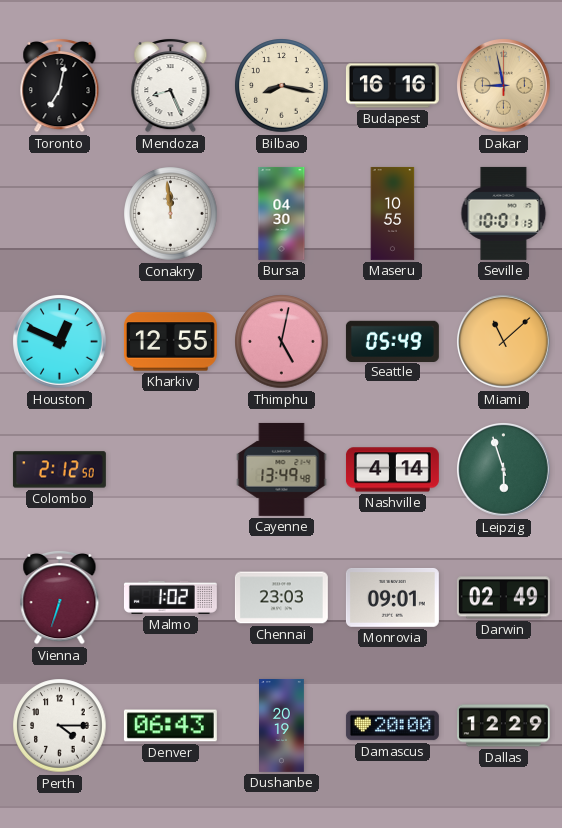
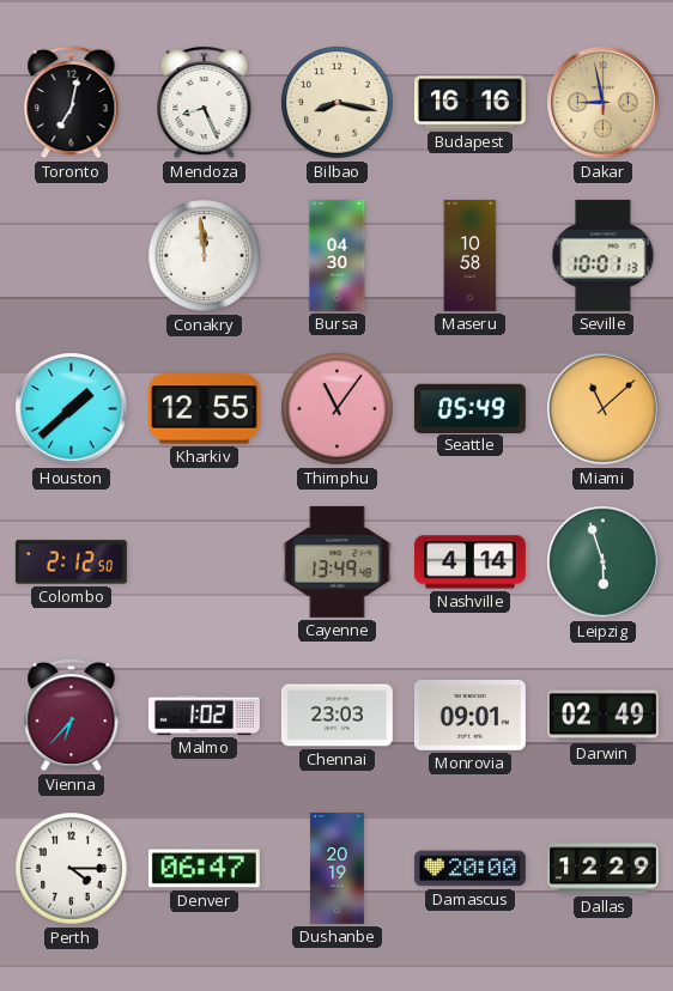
Maseru: 10:55 -> 10:58
Houston: 12:49 -> 1:38
Thimphu: 5:02 -> 11:06
Vienna: 6:33 -> 6:37
Denver: 06:43 -> 06:47
